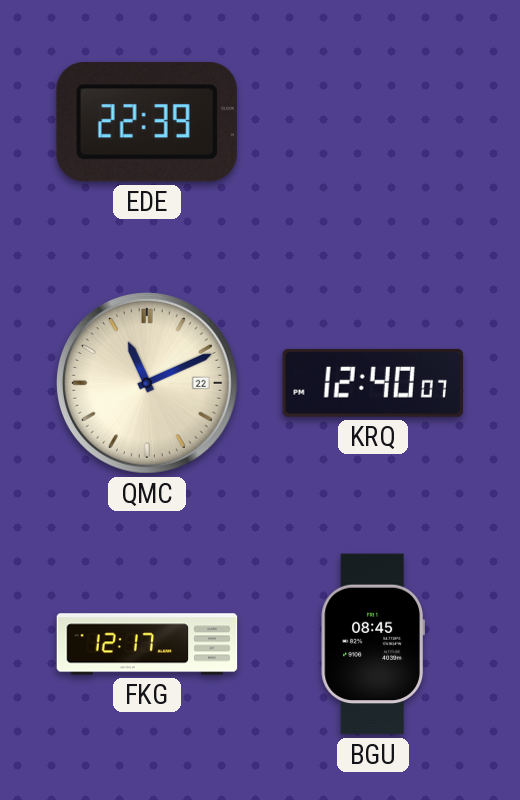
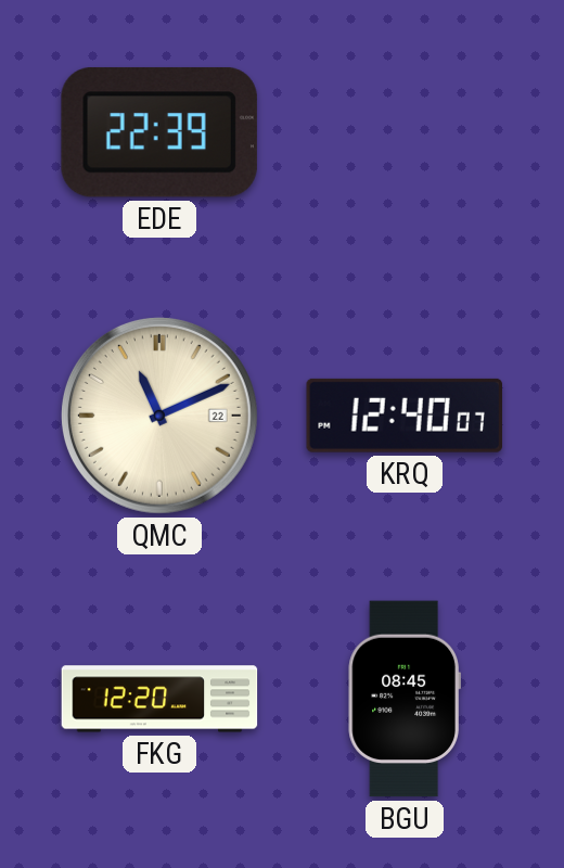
FKG: 12:17 -> 12:20
